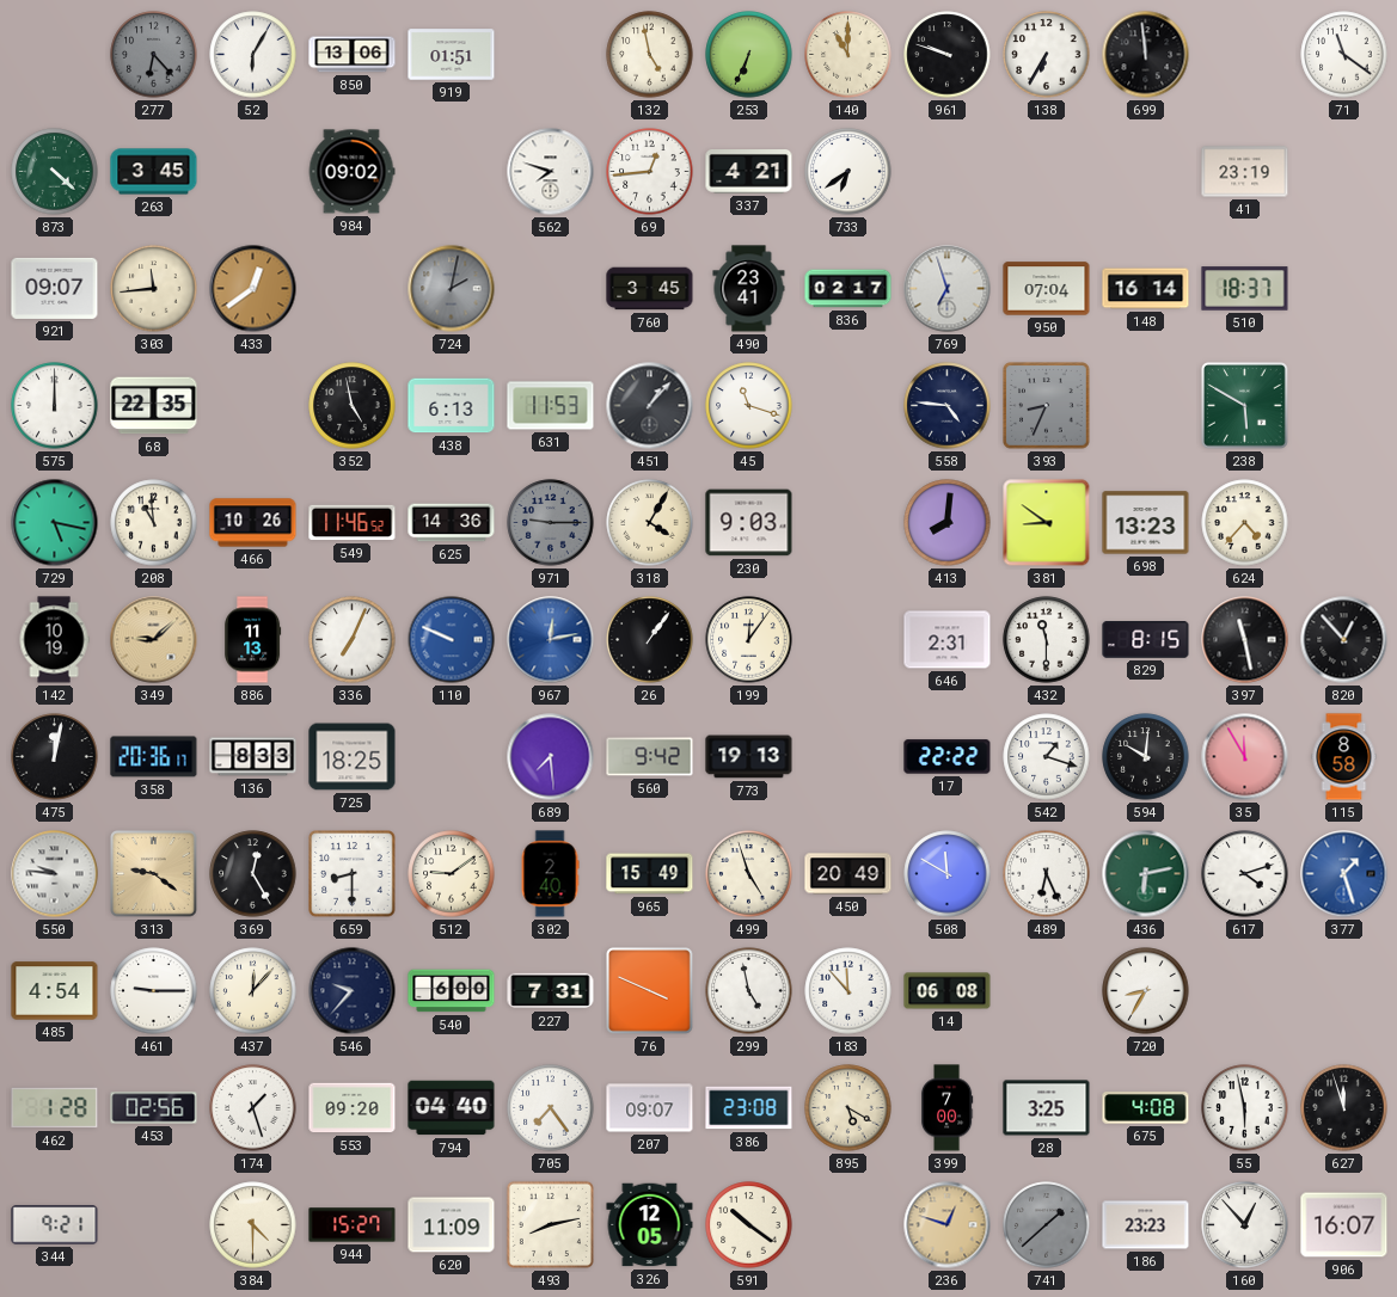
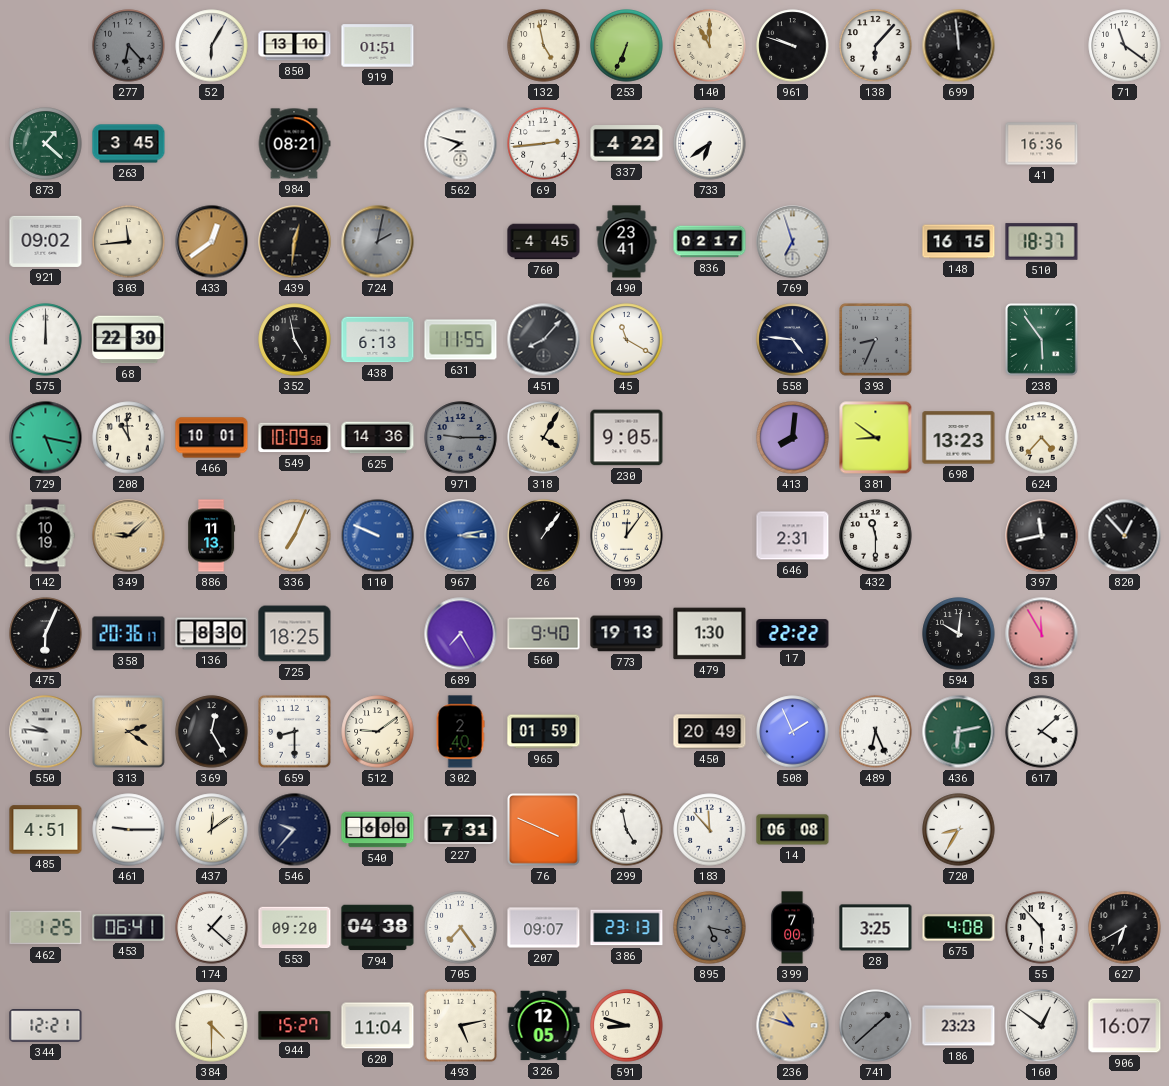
850: 13:06 -> 13:10
138: 6:35 -> 6:07
873: 4:22 -> 1:22
984: 09:02 -> 08:21
69: 12:44 -> 2:44
337: 4:21 -> 4:22
41: 23:19 -> 16:36
921: 09:07 -> 09:02
439: none -> 12:31
760: 3:45 -> 4:45
950: 07:04 -> none
148: 16:14 -> 16:15
68: 22:35 -> 22:30
631: 11:53 -> 11:55
451: 1:07 -> 8:07
45: 11:18 -> 11:20
238: 5:50 -> 5:54
466: 10:26 -> 10:01
549: 11:46 -> 10:09
230: 9:03 -> 9:05
967: 12:13 -> 3:13
829: 8:15 -> none
397: 11:28 -> 11:43
475: 12:02 -> 6:04
136: 8:33 -> 8:30
689: 7:29 -> 7:25
560: 9:42 -> 9:40
479: none -> 1:30
542: 1:18 -> none
115: 8:58 -> none
313: 9:21 -> 2:21
965: 15:49 -> 01:59
499: 4:57 -> none
508: 11:50 -> 1:56
617: 4:12 -> 4:08
377: 1:27 -> none
485: 4:54 -> 4:51
437: 12:07 -> 12:09
462: 1:28 -> 1:25
453: 02:56 -> 06:41
174: 1:27 -> 1:22
794: 04:40 -> 04:38
386: 23:08 -> 23:13
895: 5:20 -> 5:17
895 dial: cream -> grey
55: 5:58 -> 5:53
627: 11:57 -> 6:40
344: 9:21 -> 12:21
620: 11:09 -> 11:04
493: 8:13 -> 5:13
591: 10:21 -> 8:48
236: 12:48 -> 10:48
160: 12:53 -> 12:51
